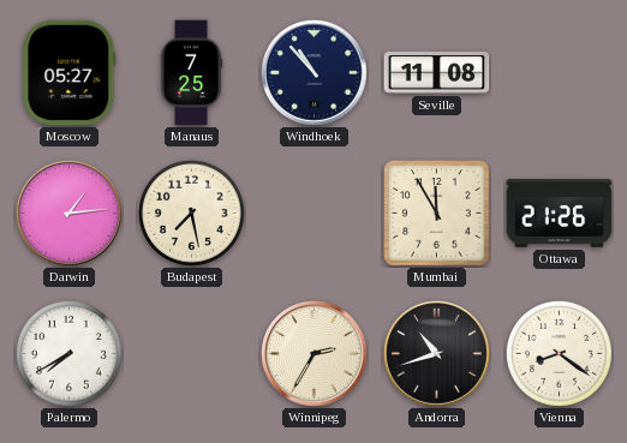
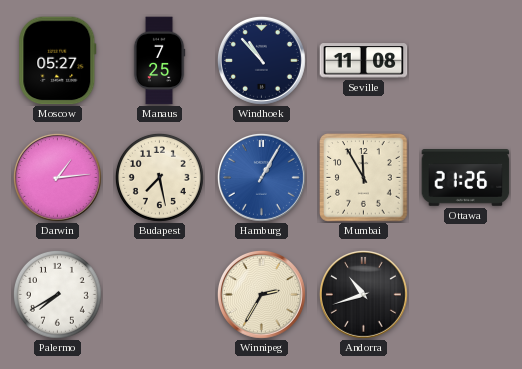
Hamburg: none -> 1:05
Vienna: 8:21 -> none
